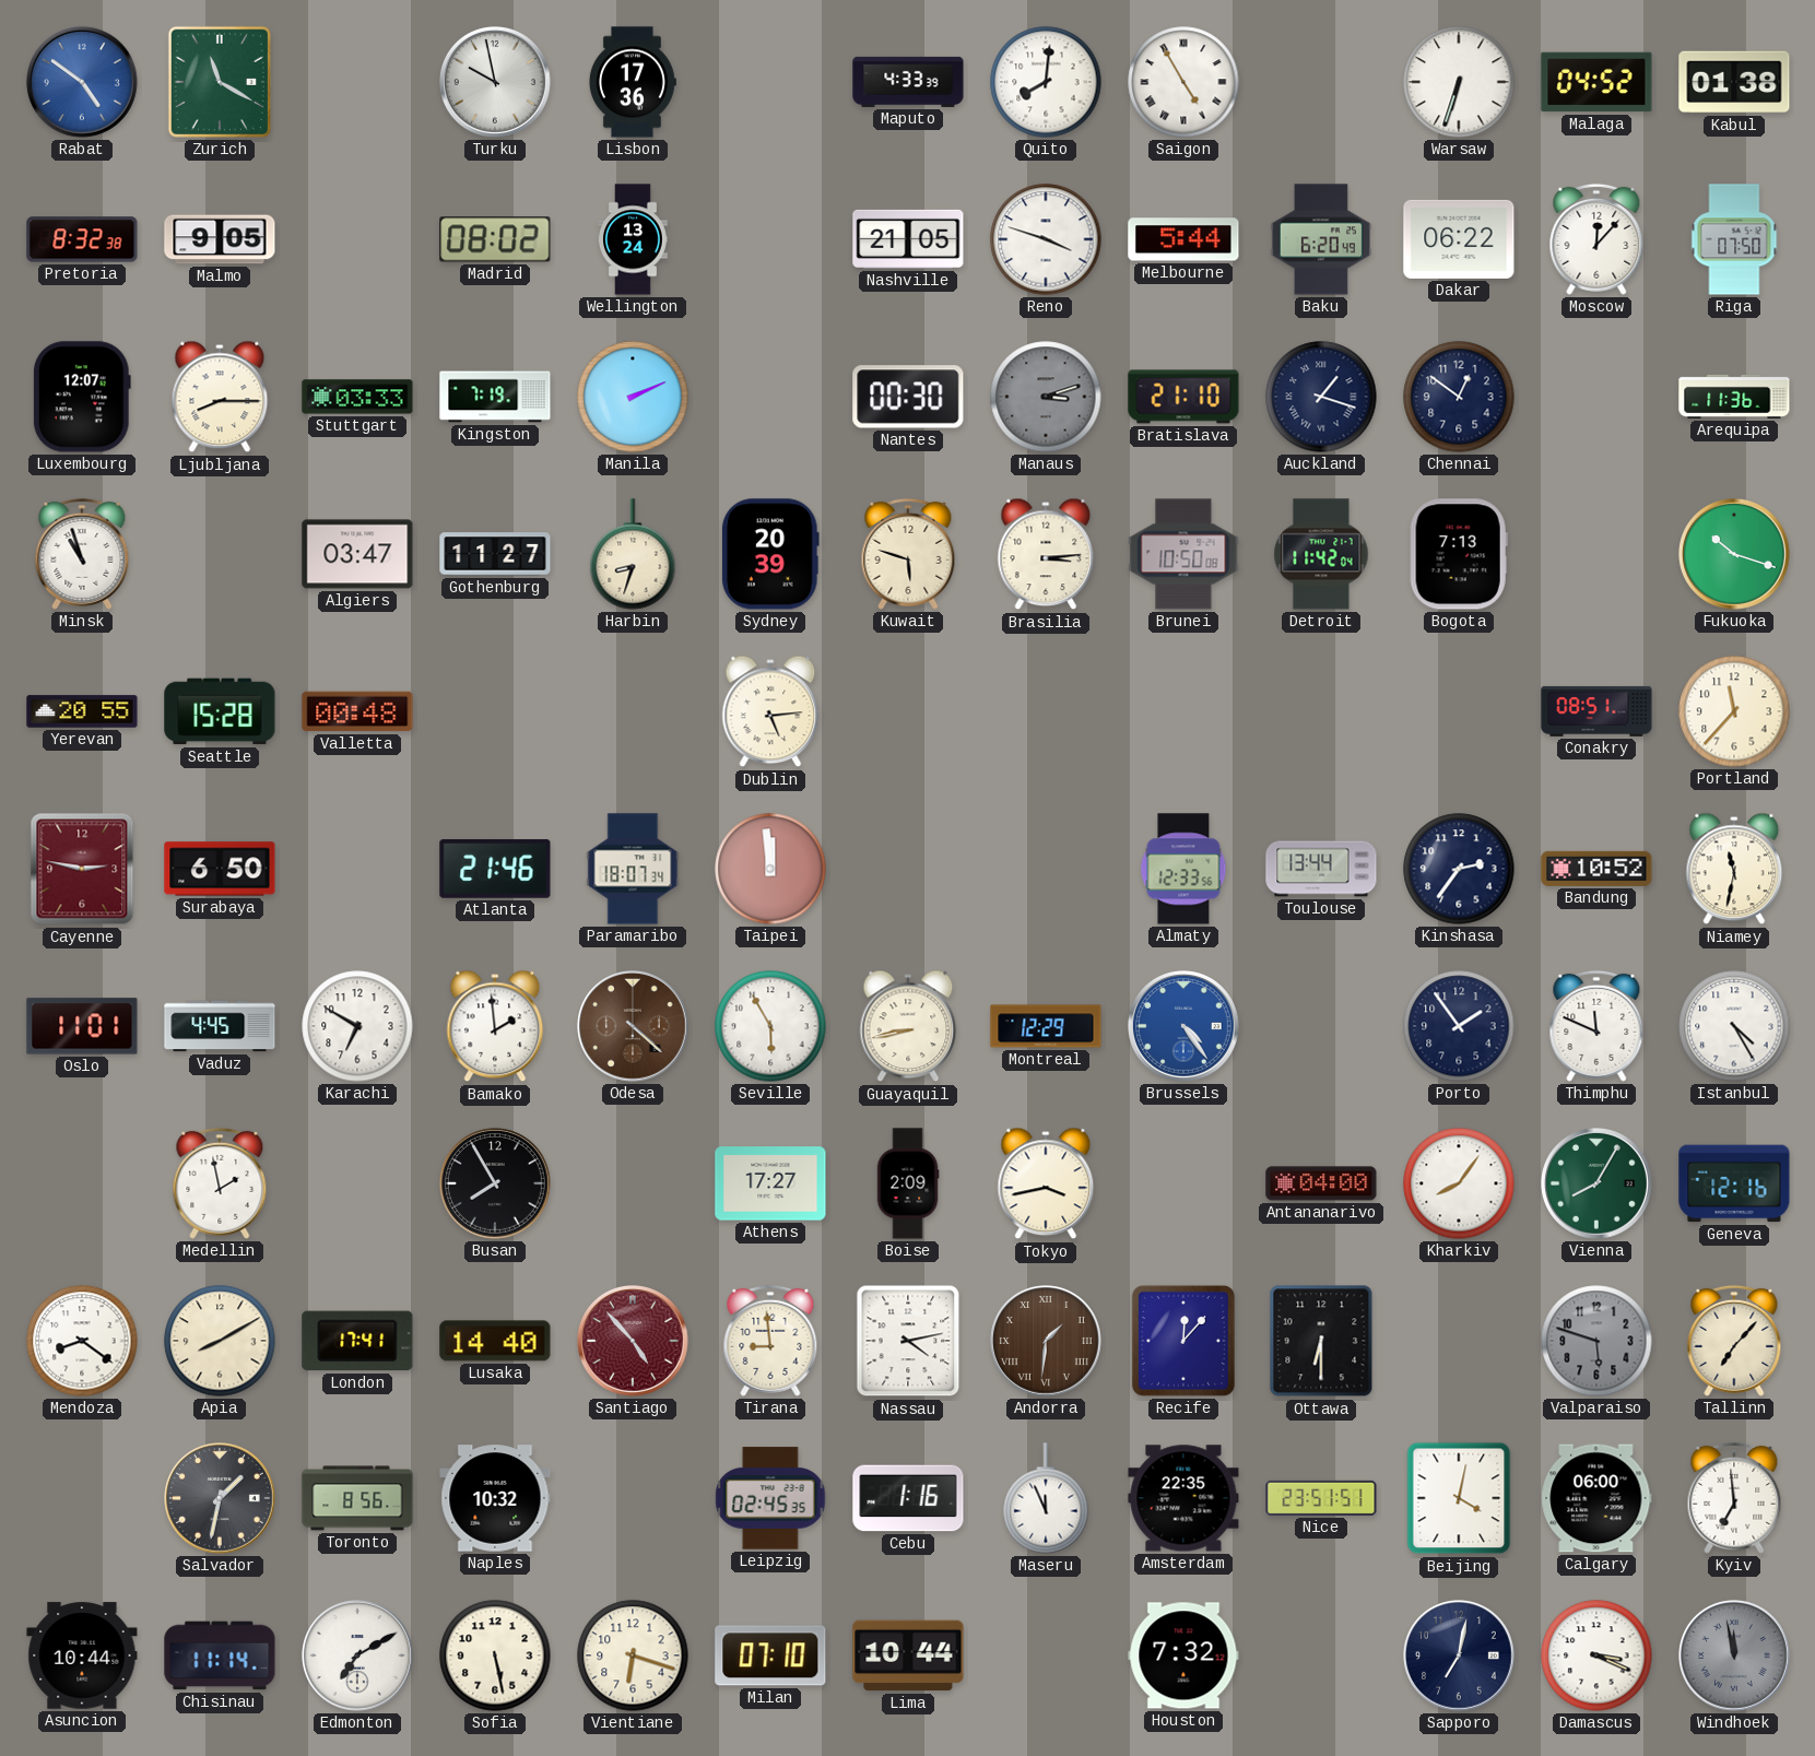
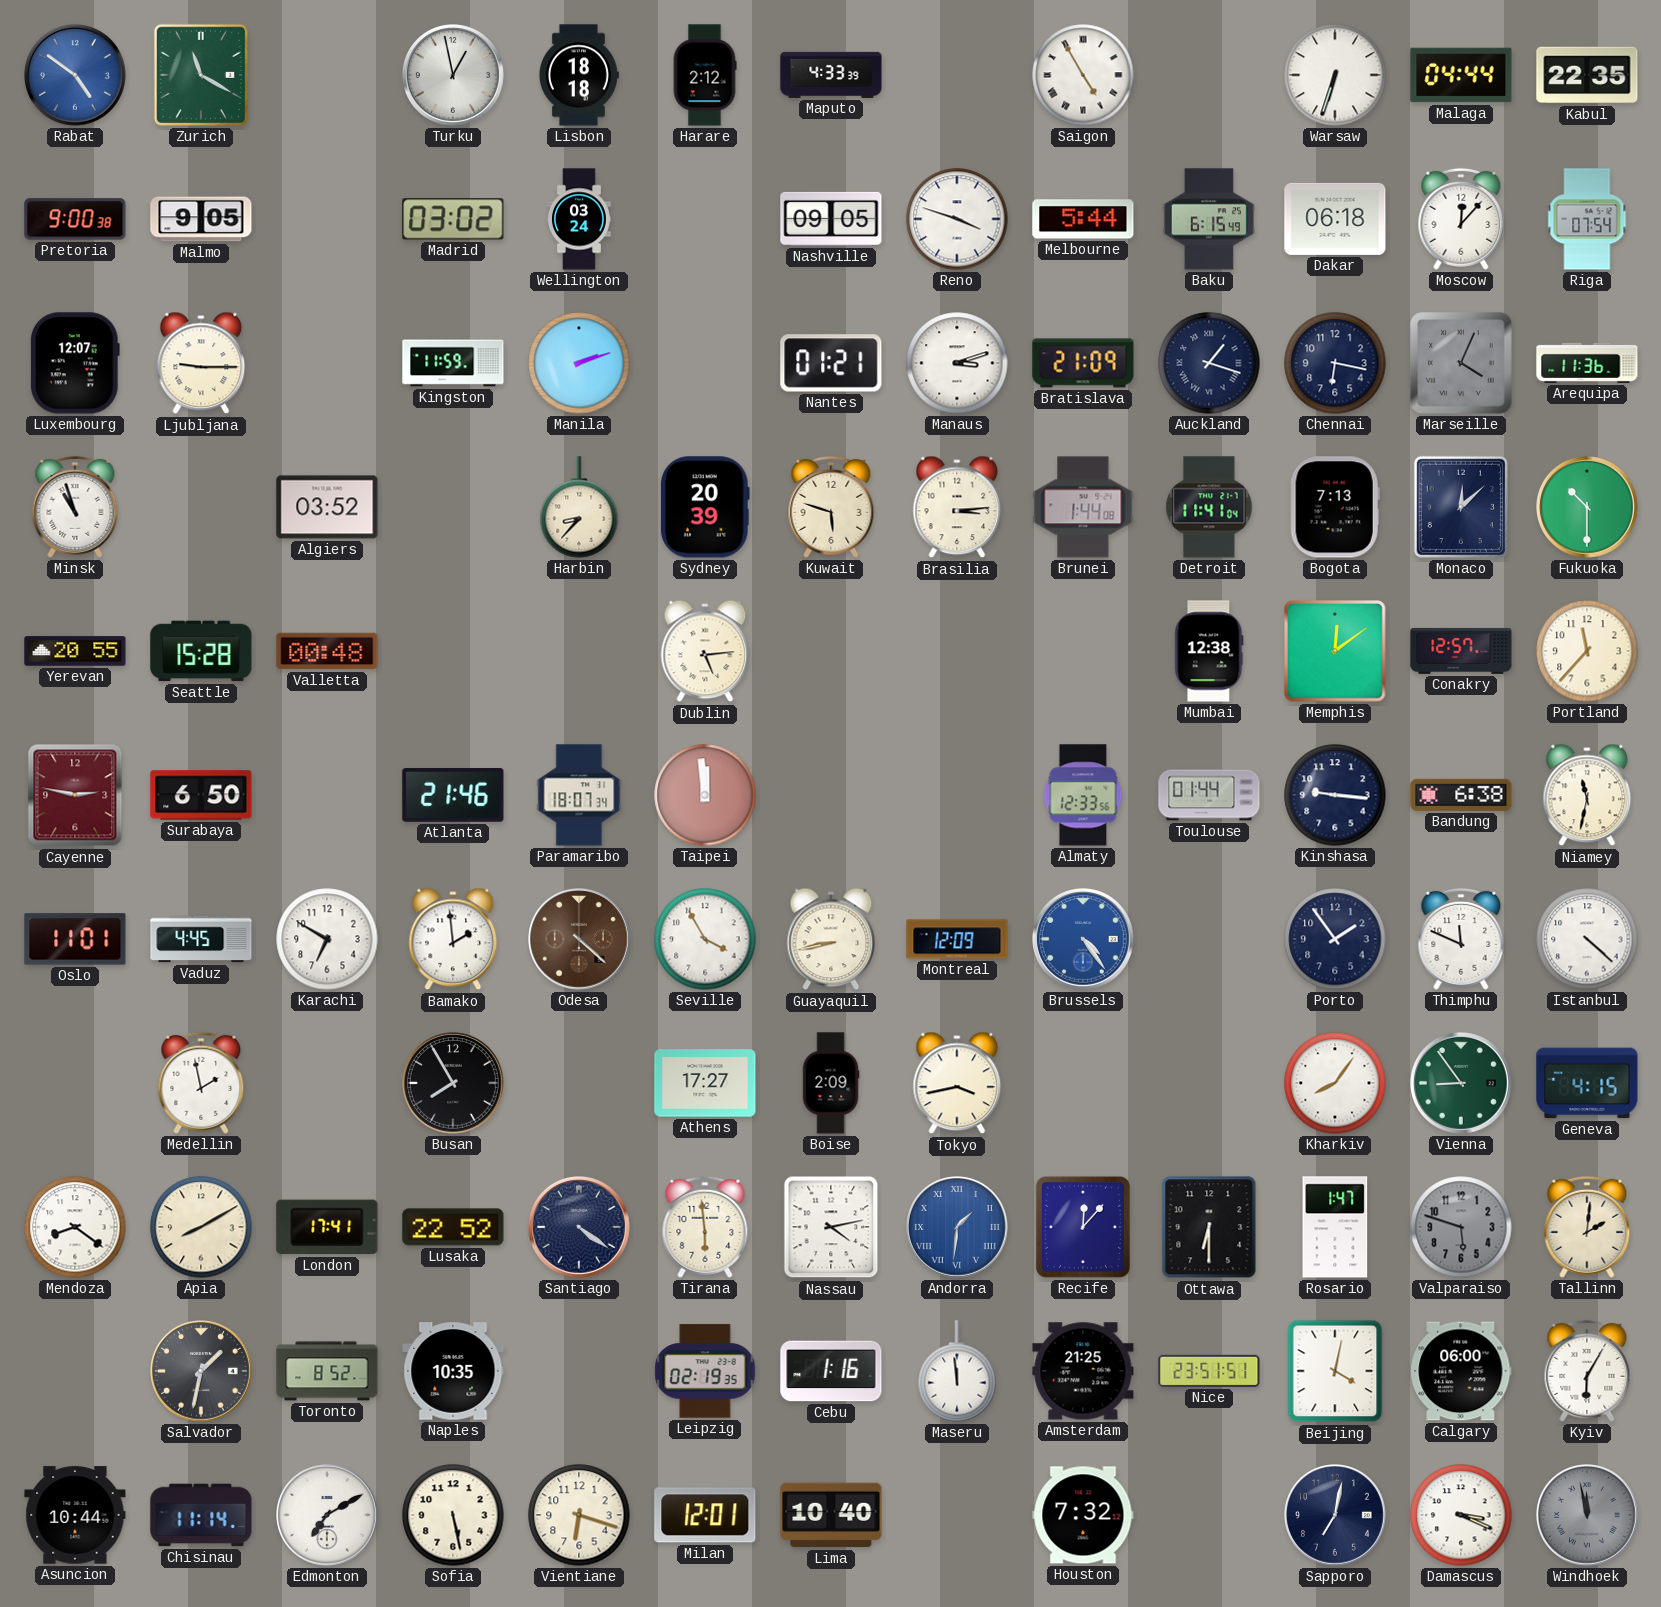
Turku: 9:58 -> 12:58
Lisbon: 17:36 -> 18:18
Harare: none -> 2:12
Quito: 8:01 -> none
Malaga: 04:52 -> 04:44
Kabul: 01:38 -> 22:35
Pretoria: 8:32 -> 9:00
Madrid: 08:02 -> 03:02
Wellington: 13:24 -> 03:24
Nashville: 21:05 -> 09:05
Baku: 6:20 -> 6:15
Dakar: 06:22 -> 06:18
Riga: 07:50 -> 07:54
Ljubljana: 8:15 -> 9:15
Stuttgart: 03:33 -> none
Kingston: 7:19 -> 11:59
Manila: 2:11 -> 2:12
Nantes: 00:30 -> 01:21
Manaus dial: grey -> white
Bratislava: 21:10 -> 21:09
Chennai: 12:51 -> 6:17
Marseille: none -> 4:04
Algiers: 03:47 -> 03:52
Gothenburg: 11:27 -> none
Harbin: 8:33 -> 8:37
Brunei: 10:50 -> 1:44
Detroit: 11:42 -> 11:41
Monaco: none -> 12:08
Fukuoka: 10:18 -> 10:30
Mumbai: none -> 12:38
Memphis: none -> 12:09
Conakry: 08:51 -> 12:57
Toulouse: 13:44 -> 01:44
Kinshasa: 2:36 -> 9:16
Bandung: 10:52 -> 6:38
Seville: 5:55 -> 3:55
Montreal: 12:29 -> 12:09
Istanbul: 4:25 -> 4:22
Antananarivo: 04:00 -> none
Vienna: 8:05 -> 8:54
Geneva: 12:16 -> 4:15
Lusaka: 14:40 -> 22:52
Santiago: 4:53 -> 4:21
Santiago dial: burgundy -> navy
Tirana: 8:59 -> 5:59
Andorra dial: brown -> blue
Rosario: none -> 1:47
Tallinn: 7:07 -> 2:01
Toronto: 8:56 -> 8:52
Naples: 10:32 -> 10:35
Leipzig: 02:45 -> 02:19
Maseru: 11:56 -> 11:59
Amsterdam: 22:35 -> 21:25
Kyiv: 6:59 -> 6:05
Milan: 07:10 -> 12:01
Lima: 10:44 -> 10:40
